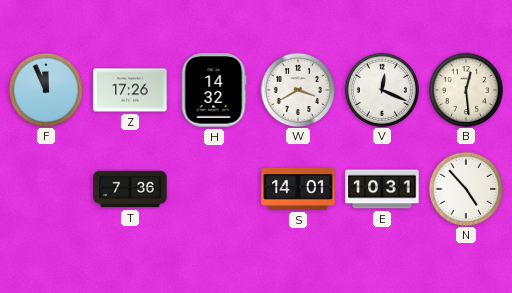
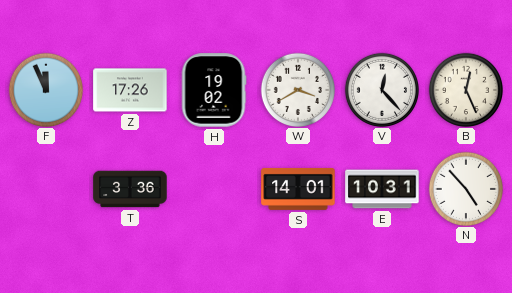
H: 14:32 -> 19:02
V: 12:19 -> 12:23
B: 12:29 -> 12:26
T: 7:36 -> 3:36
